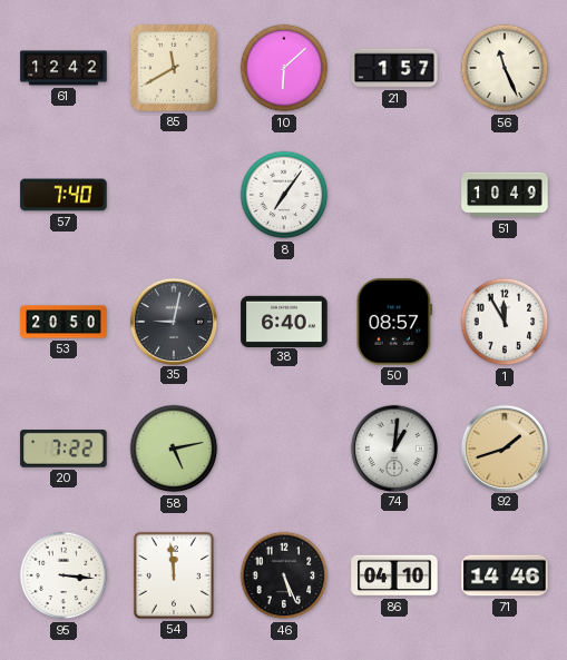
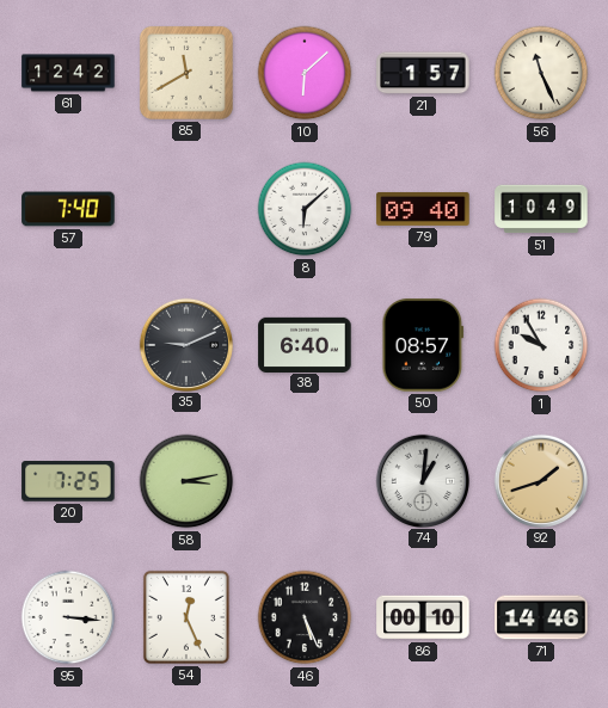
8: 7:06 -> 6:08
79: none -> 09:40
53: 20:50 -> none
35: 9:02 -> 9:11
1: 11:55 -> 9:55
20: 7:22 -> 7:25
58: 5:13 -> 3:13
54: 11:59 -> 12:26
86: 04:10 -> 00:10
